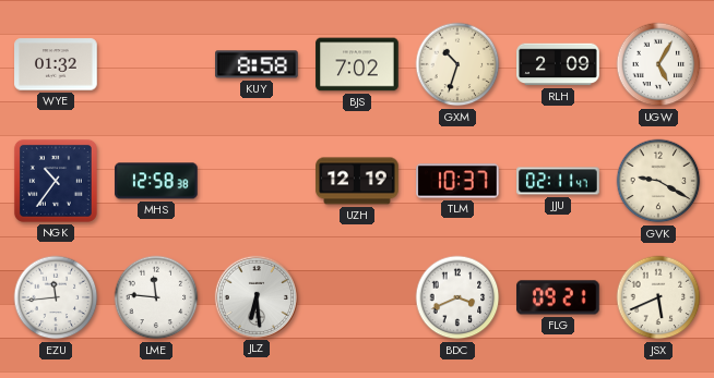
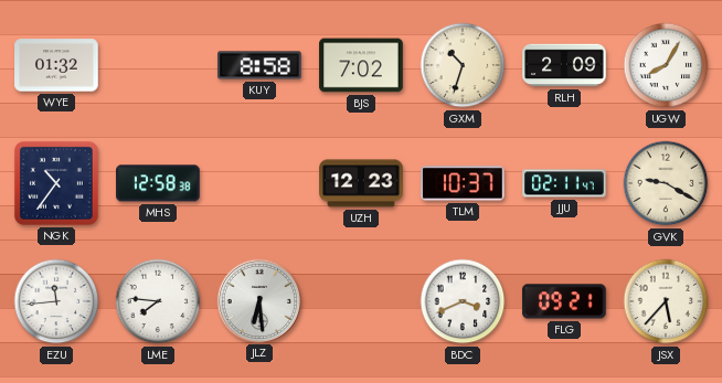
UGW: 5:05 -> 8:05
UZH: 12:19 -> 12:23
LME: 11:46 -> 7:46
JSX: 5:41 -> 5:37
